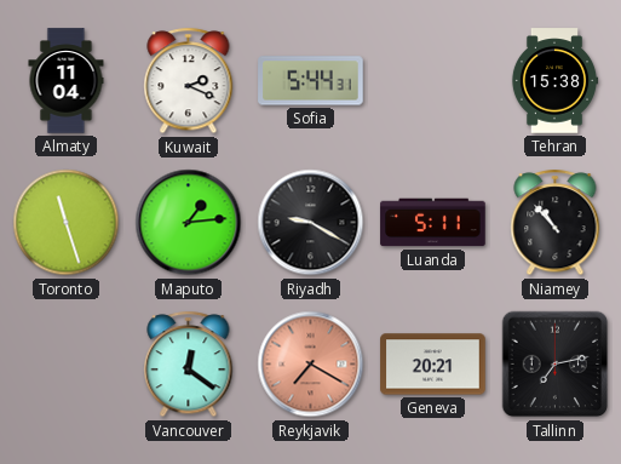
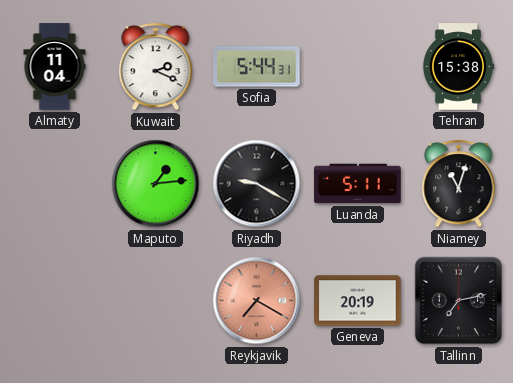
Toronto: 11:27 -> none
Niamey: 10:53 -> 11:03
Vancouver: 12:21 -> none
Geneva: 20:21 -> 20:19
